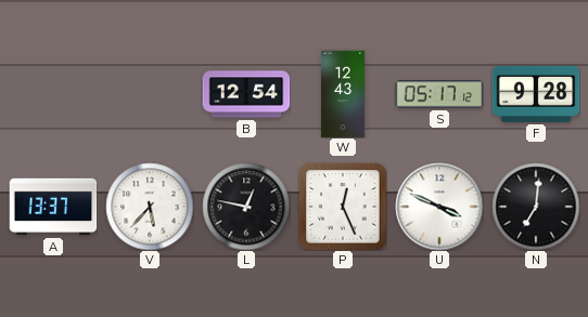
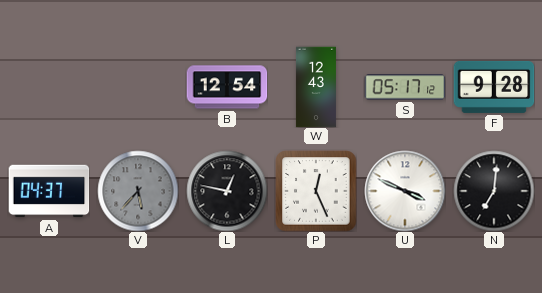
A: 13:37 -> 04:37
V dial: white -> grey
